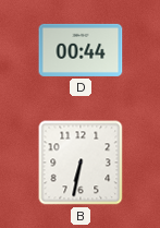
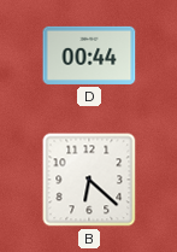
B: 6:32 -> 6:22
